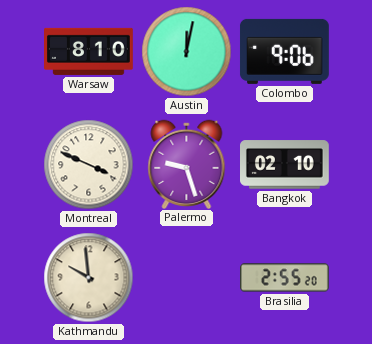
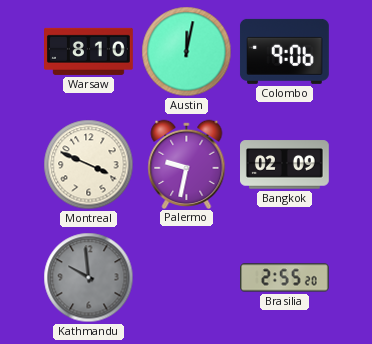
Palermo: 9:27 -> 9:32
Bangkok: 02:10 -> 02:09
Kathmandu dial: cream -> grey
